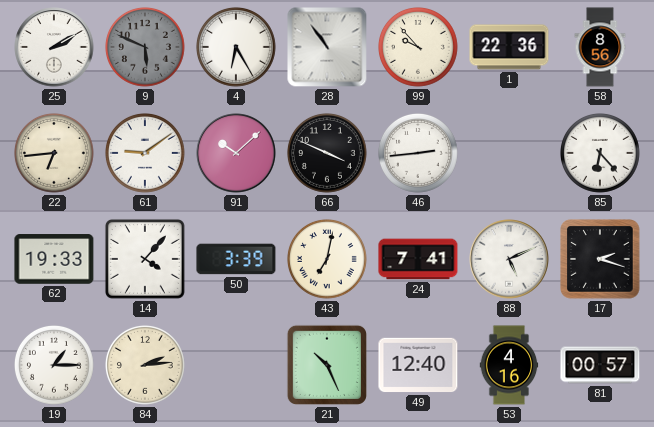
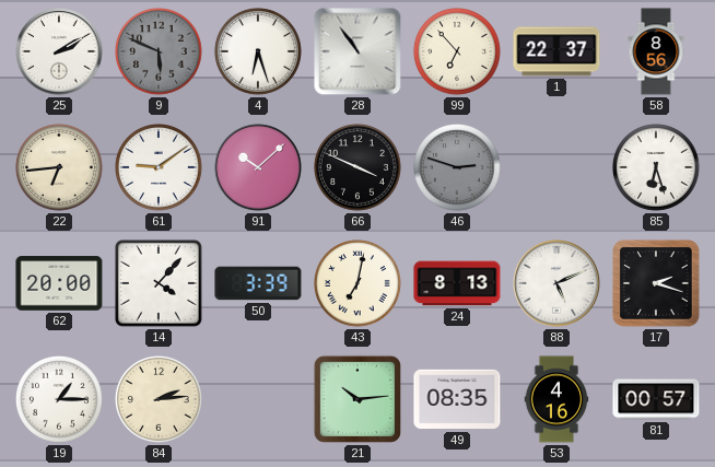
4: 6:25 -> 6:27
99: 9:53 -> 6:53
1: 22:36 -> 22:37
46: 2:44 -> 2:48
46 dial: white -> grey
85: 6:23 -> 6:27
62: 19:33 -> 20:00
24: 7:41 -> 8:13
21: 10:26 -> 10:14
49: 12:40 -> 08:35
